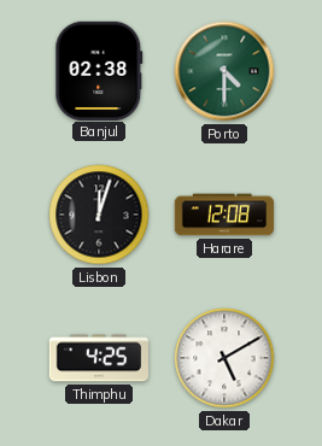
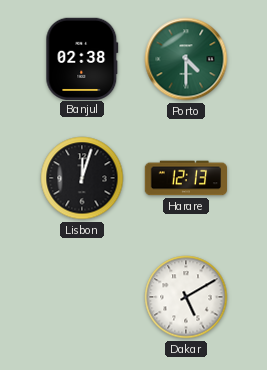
Harare: 12:08 -> 12:13
Thimphu: 4:25 -> none
